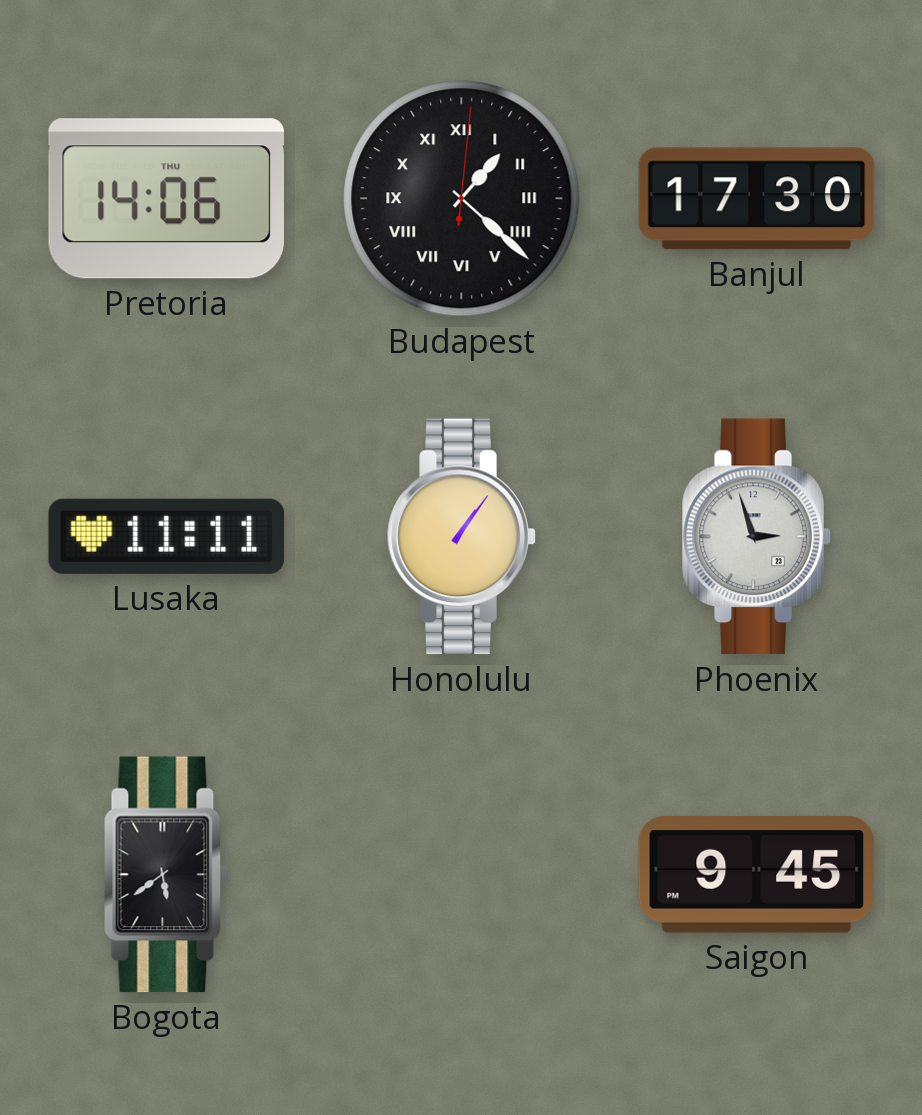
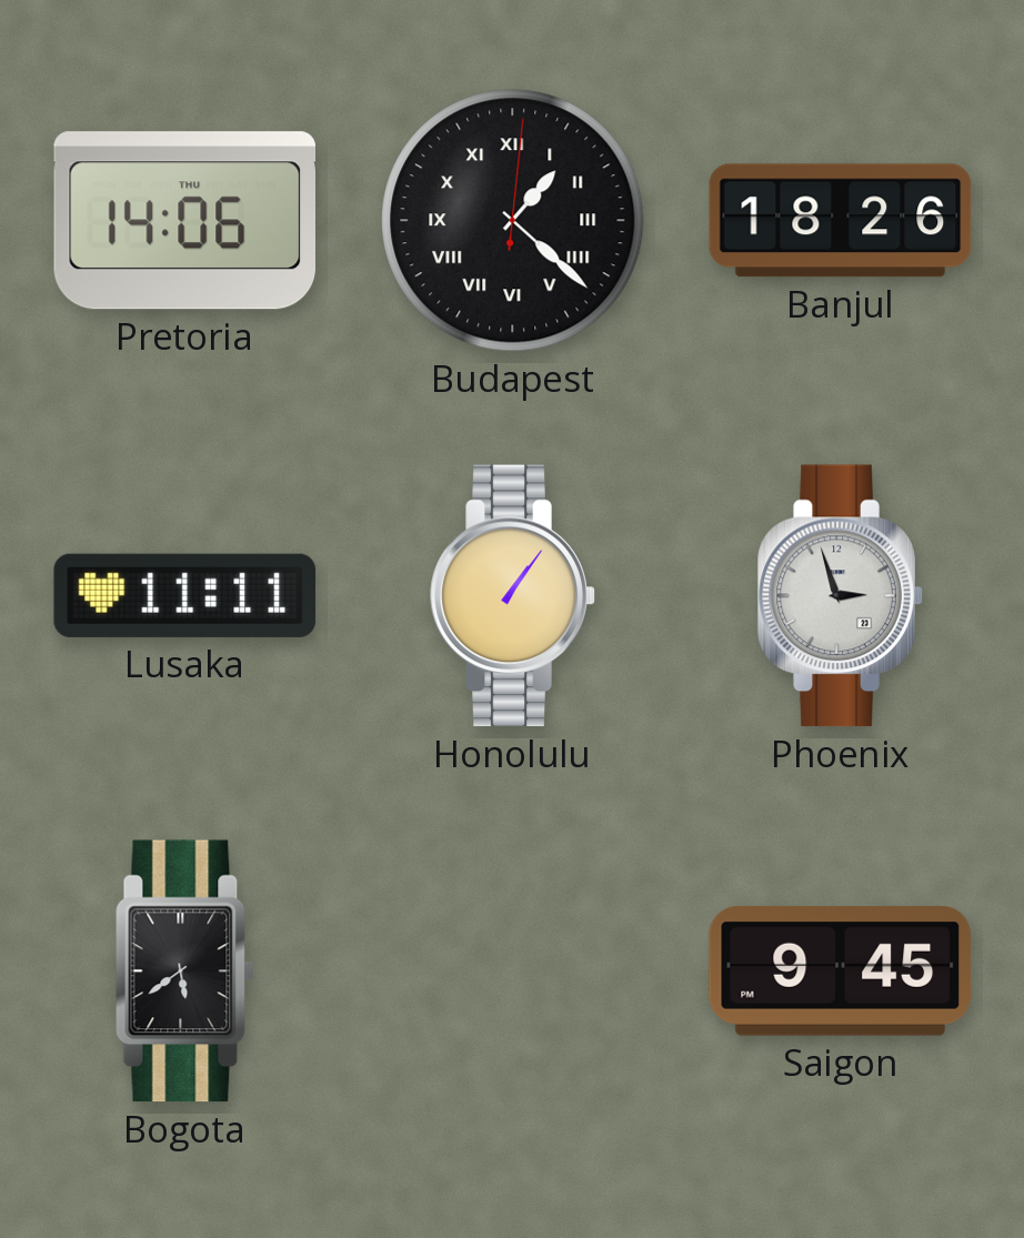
Banjul: 17:30 -> 18:26
